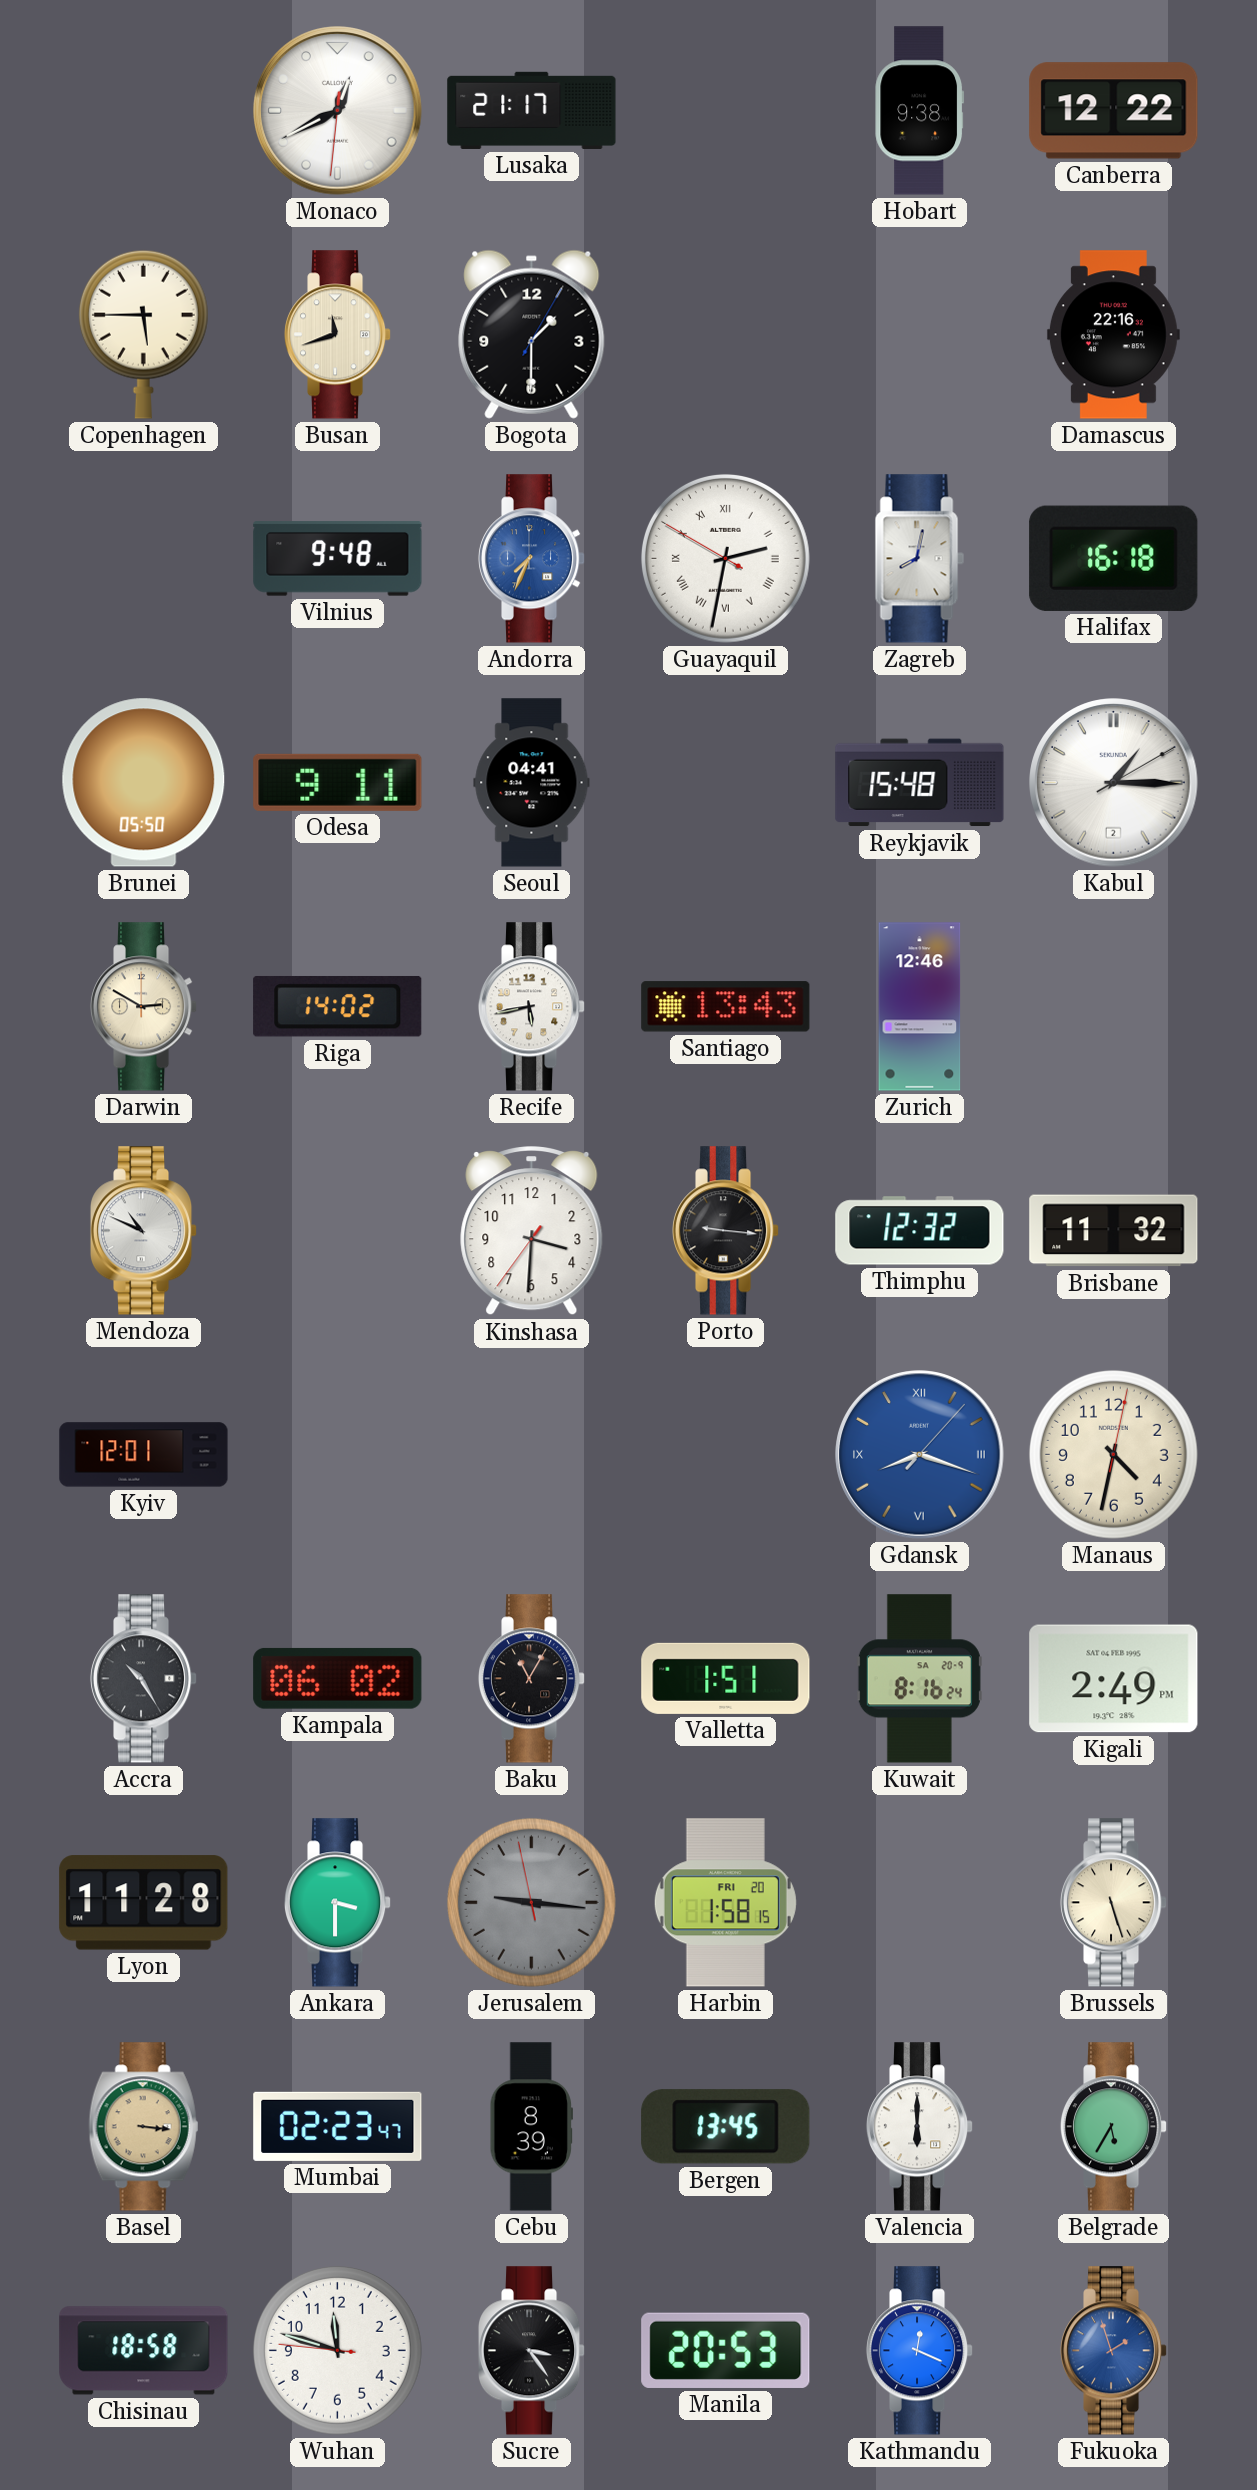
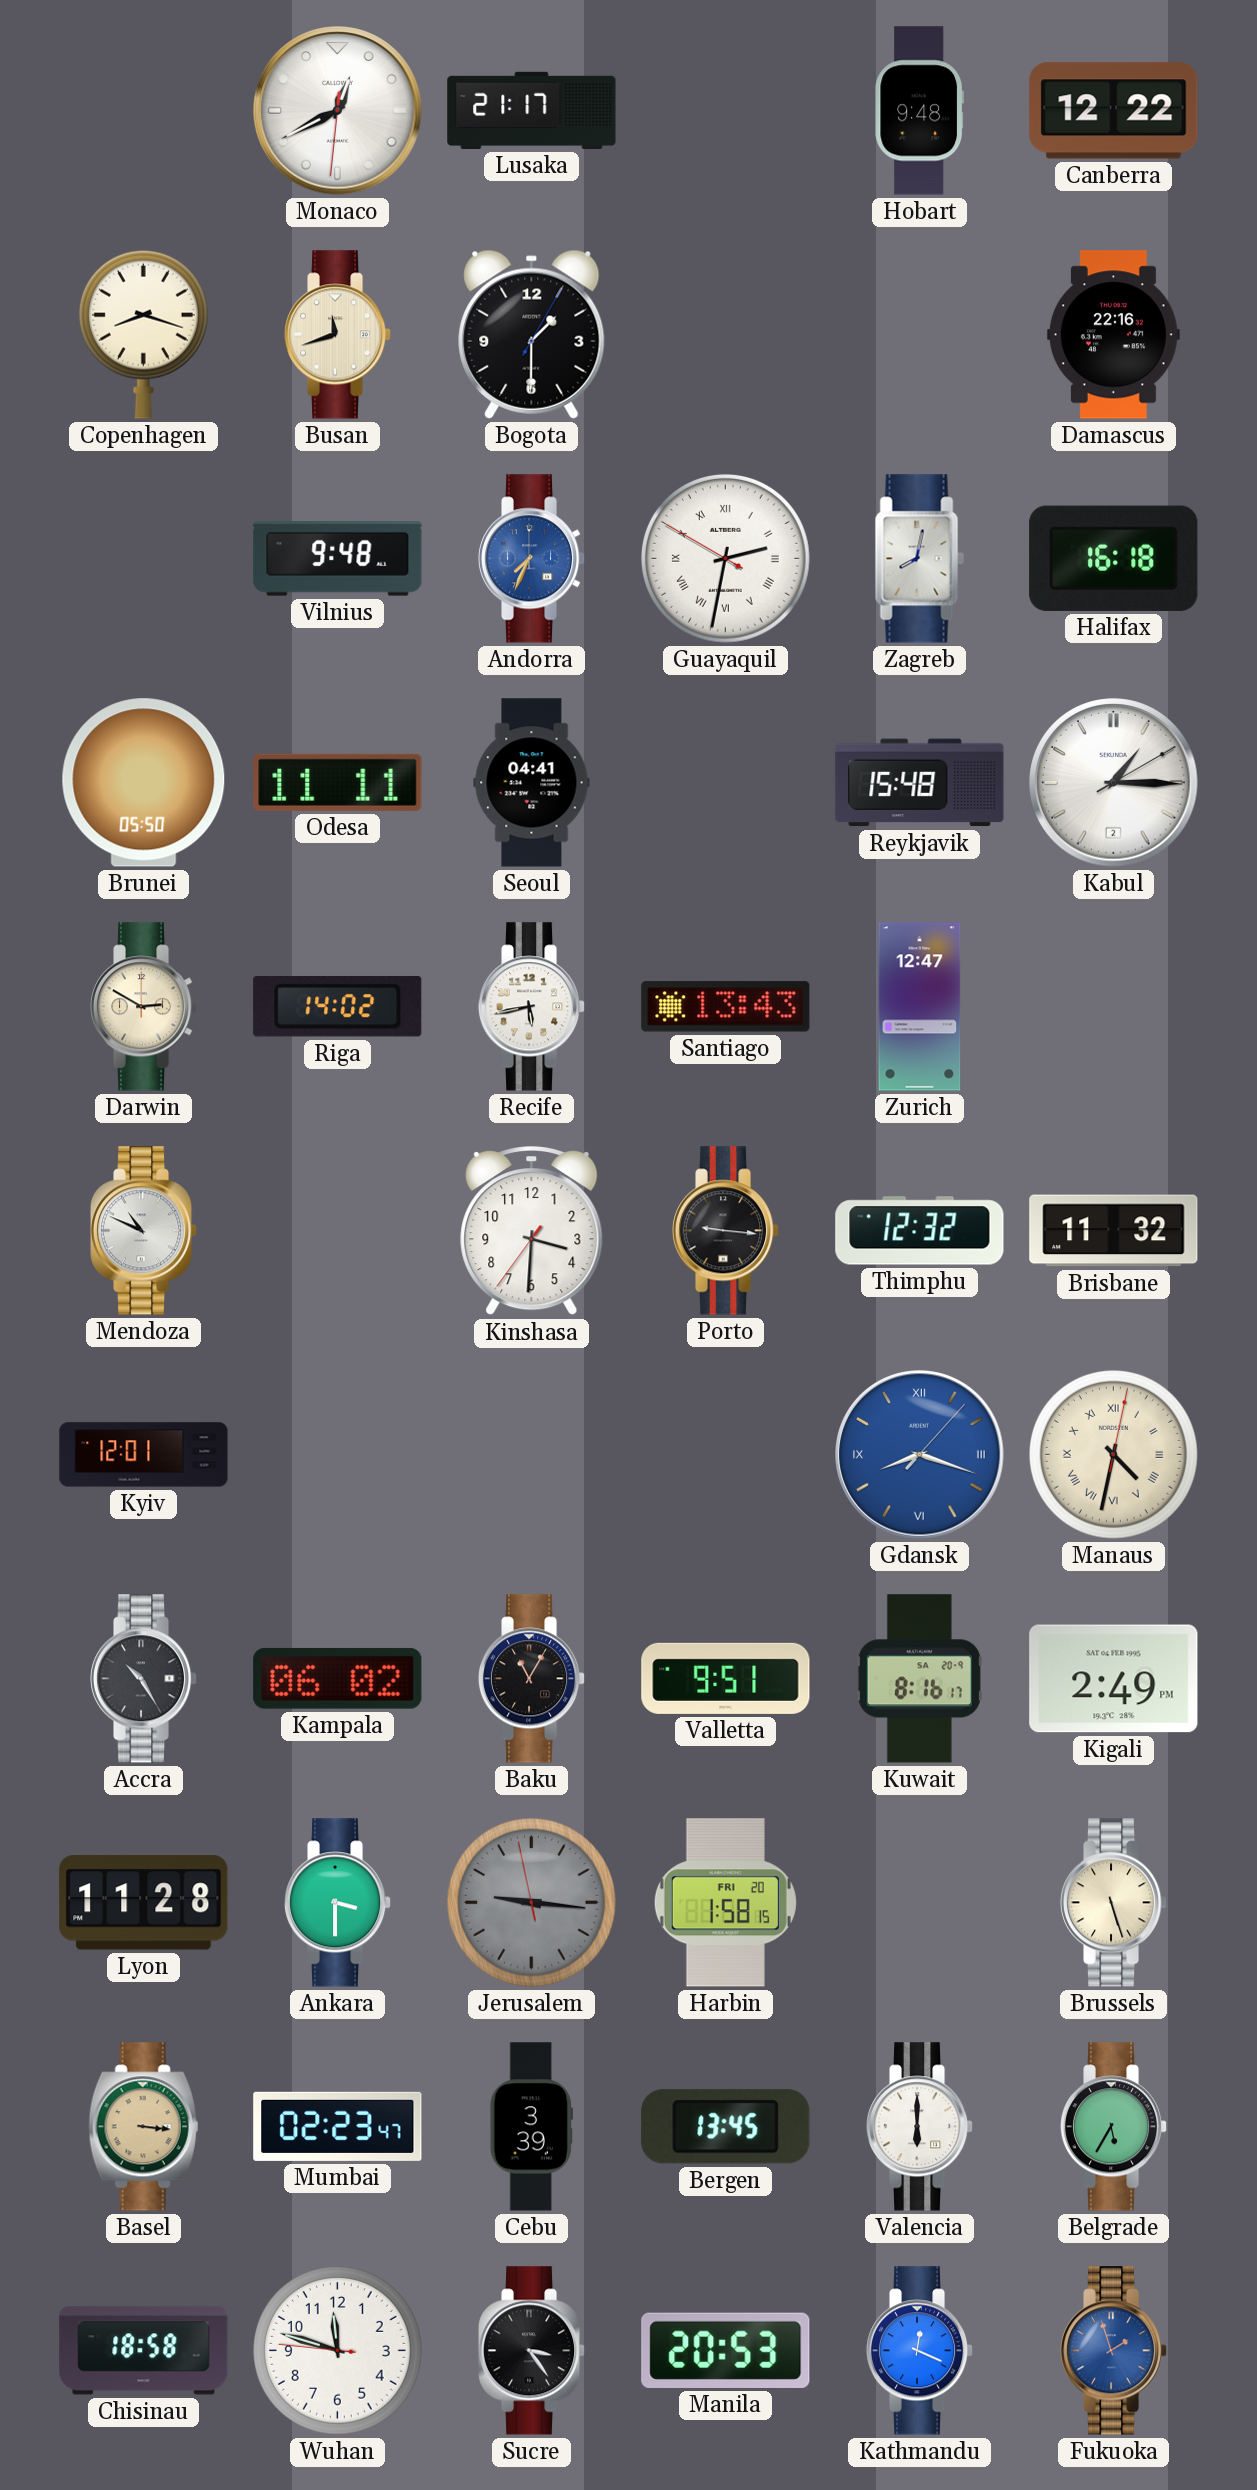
Hobart: 9:38 -> 9:48
Copenhagen: 5:45 -> 8:18
Odesa: 9:11 -> 11:11
Zurich: 12:46 -> 12:47
Manaus numerals: Arabic -> Roman
Valletta: 1:51 -> 9:51
Kuwait: 8:16:24 -> 8:16:17
Cebu: 8:39 -> 3:39
